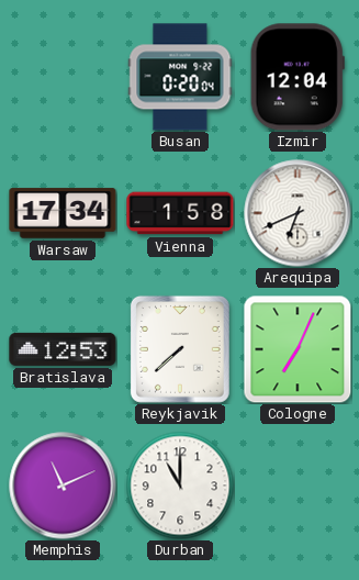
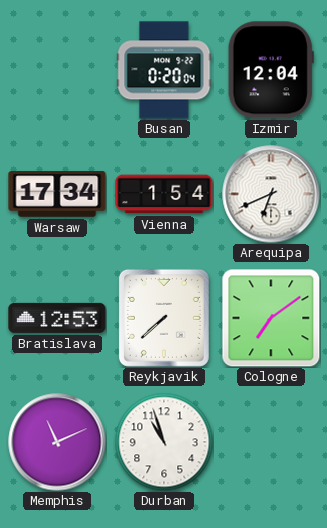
Vienna: 1:58 -> 1:54
Cologne: 7:04 -> 7:09
Durban: 11:00 -> 10:57
